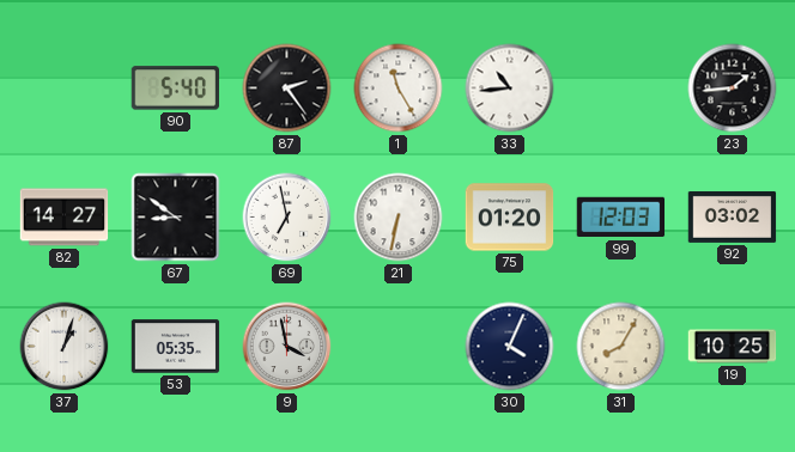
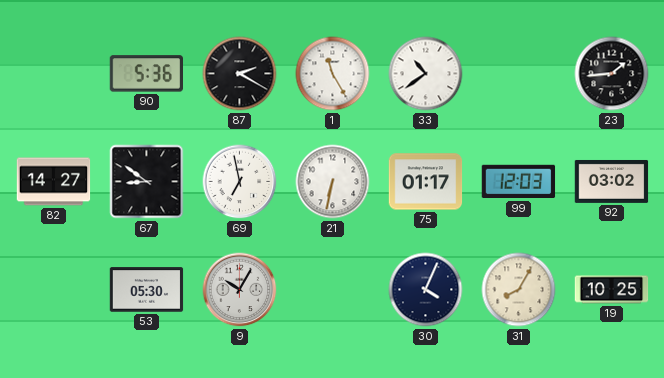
90: 5:40 -> 5:36
87: 2:24 -> 2:20
33: 10:44 -> 10:39
75: 01:20 -> 01:17
37: 1:03 -> none
53: 05:35 -> 05:30
9: 3:58 -> 10:05
